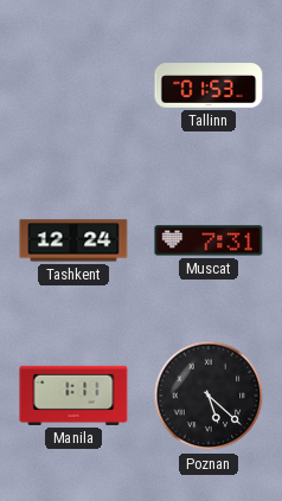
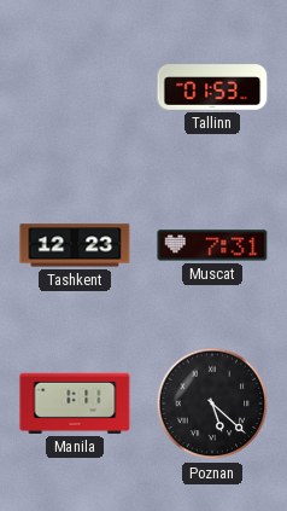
Tashkent: 12:24 -> 12:23
